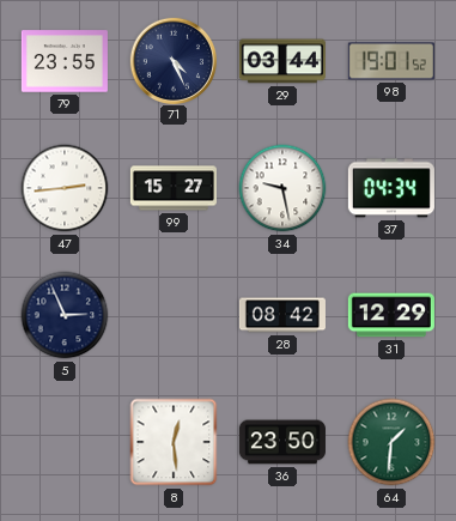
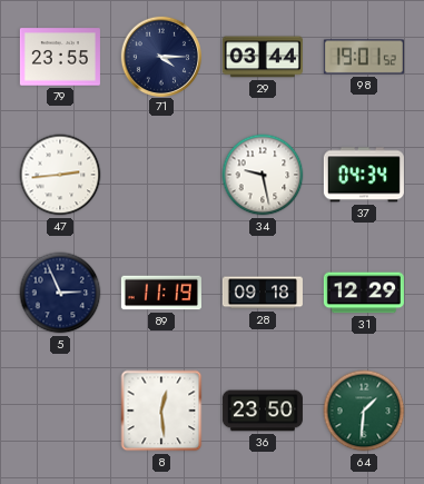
71: 4:26 -> 4:15
99: 15:27 -> none
89: none -> 11:19
28: 08:42 -> 09:18
